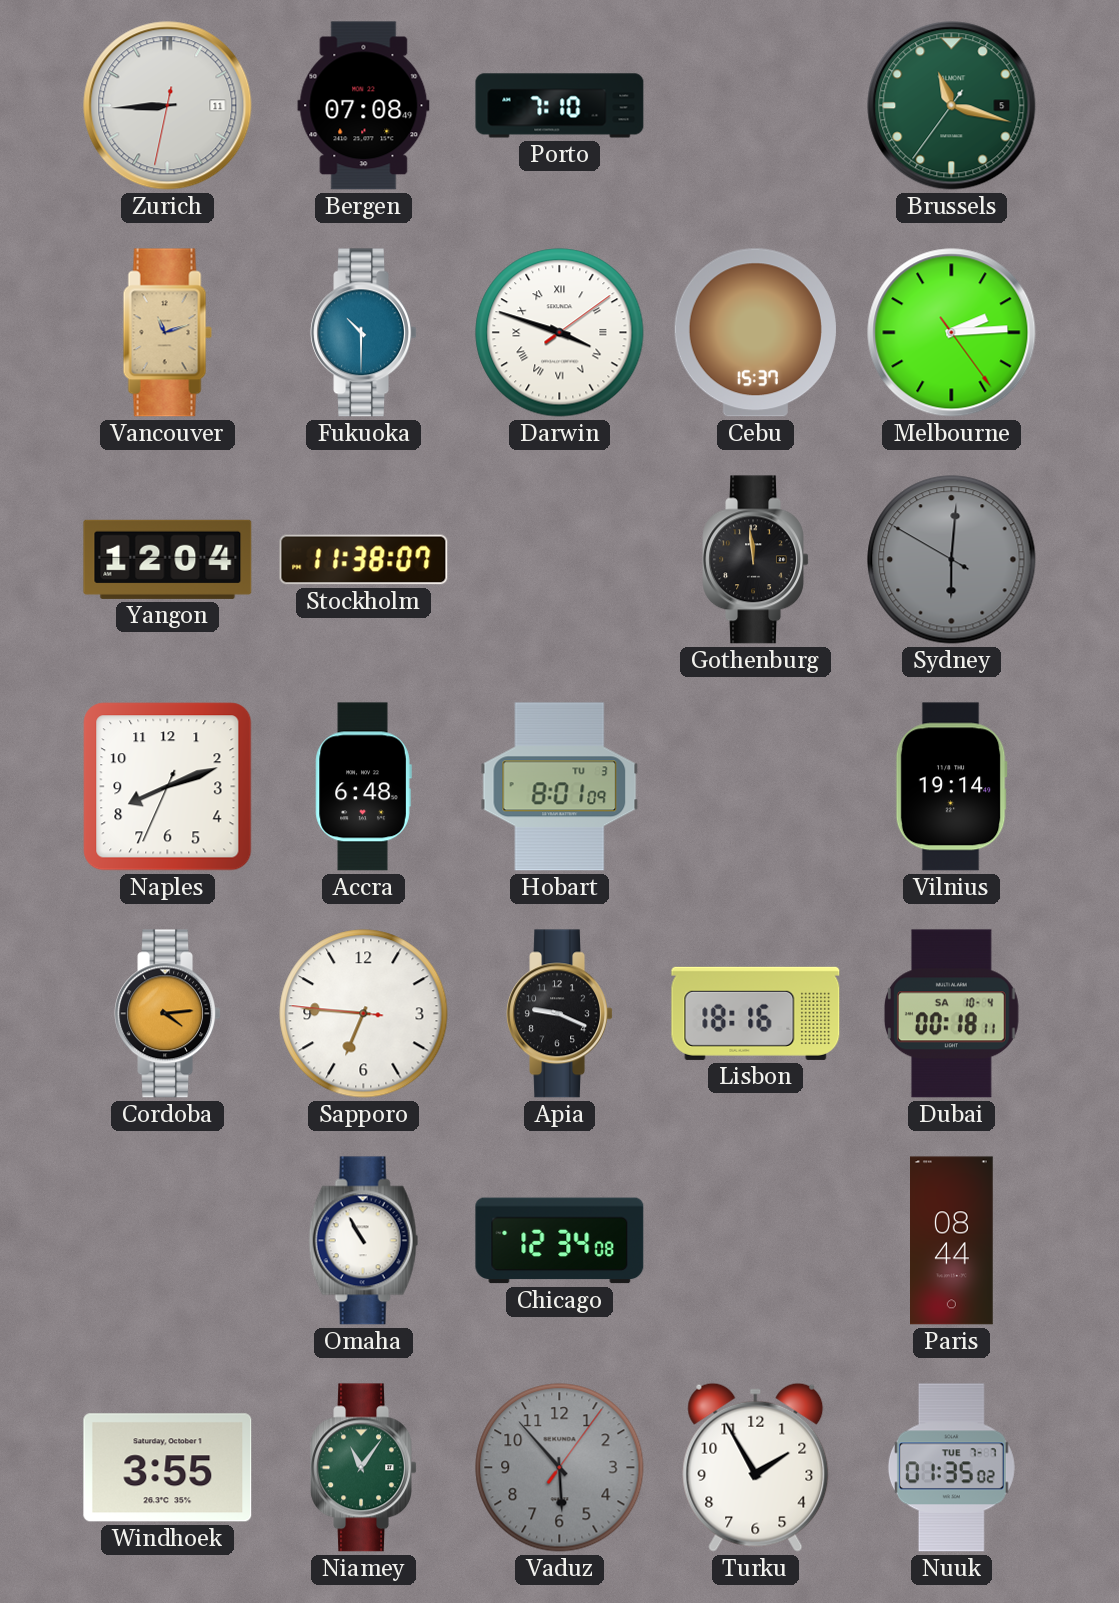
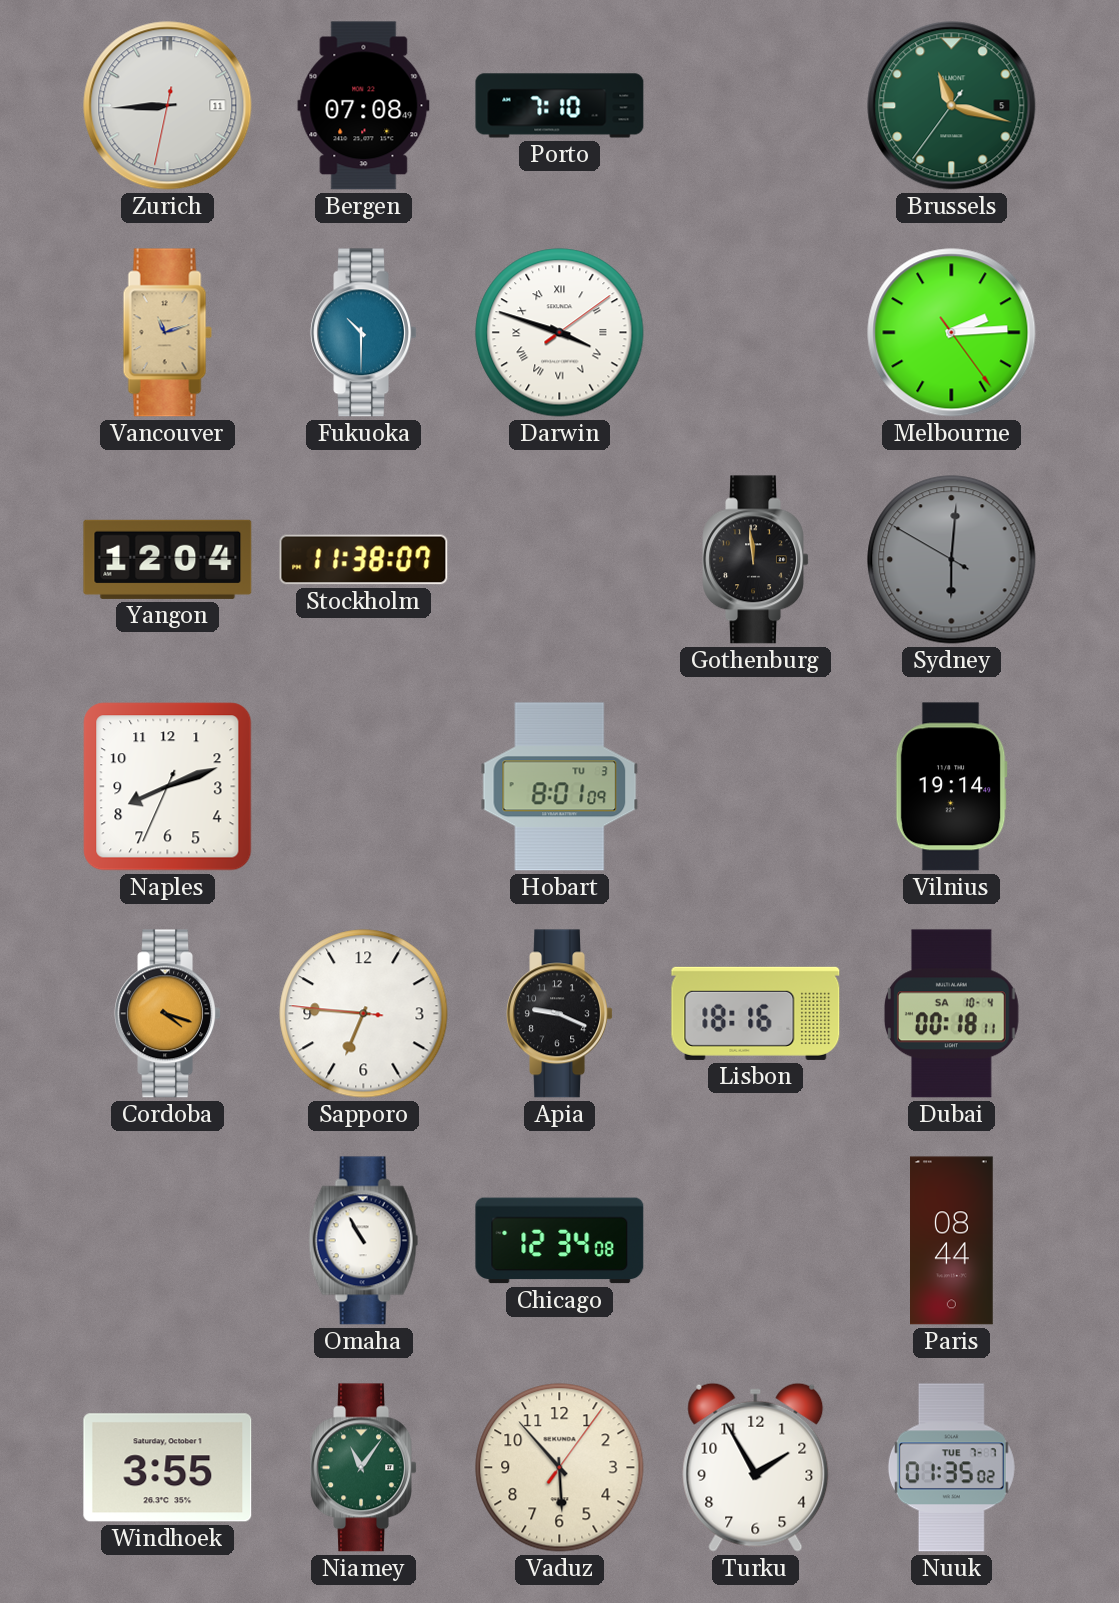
Cebu: 15:37 -> none
Accra: 6:48 -> none
Cordoba: 4:14 -> 4:18
Vaduz dial: grey -> cream
